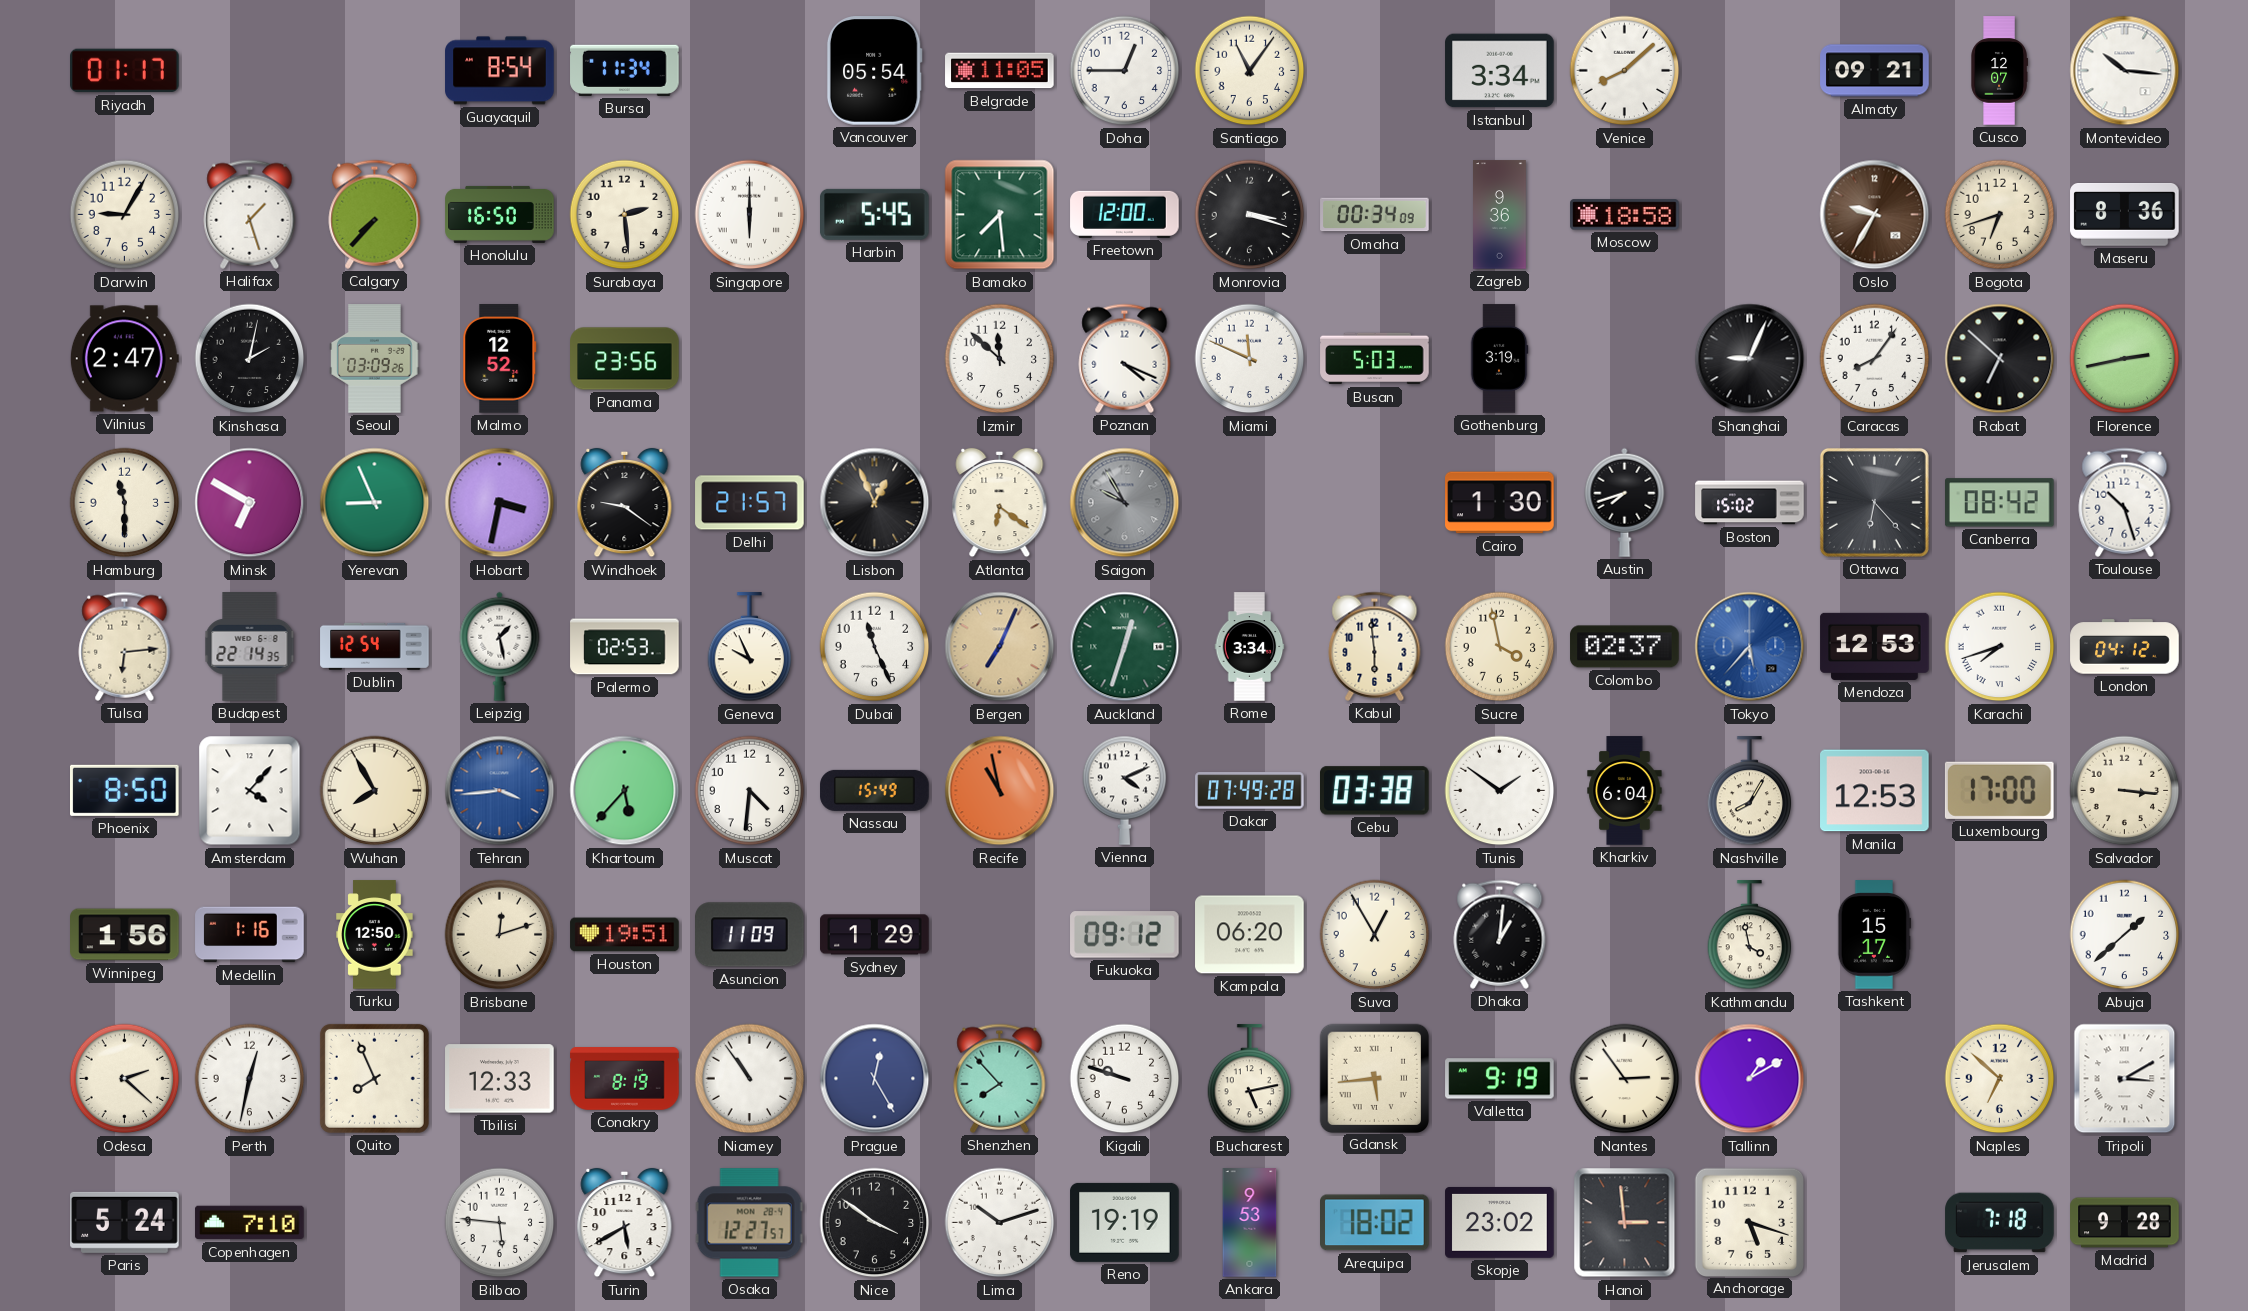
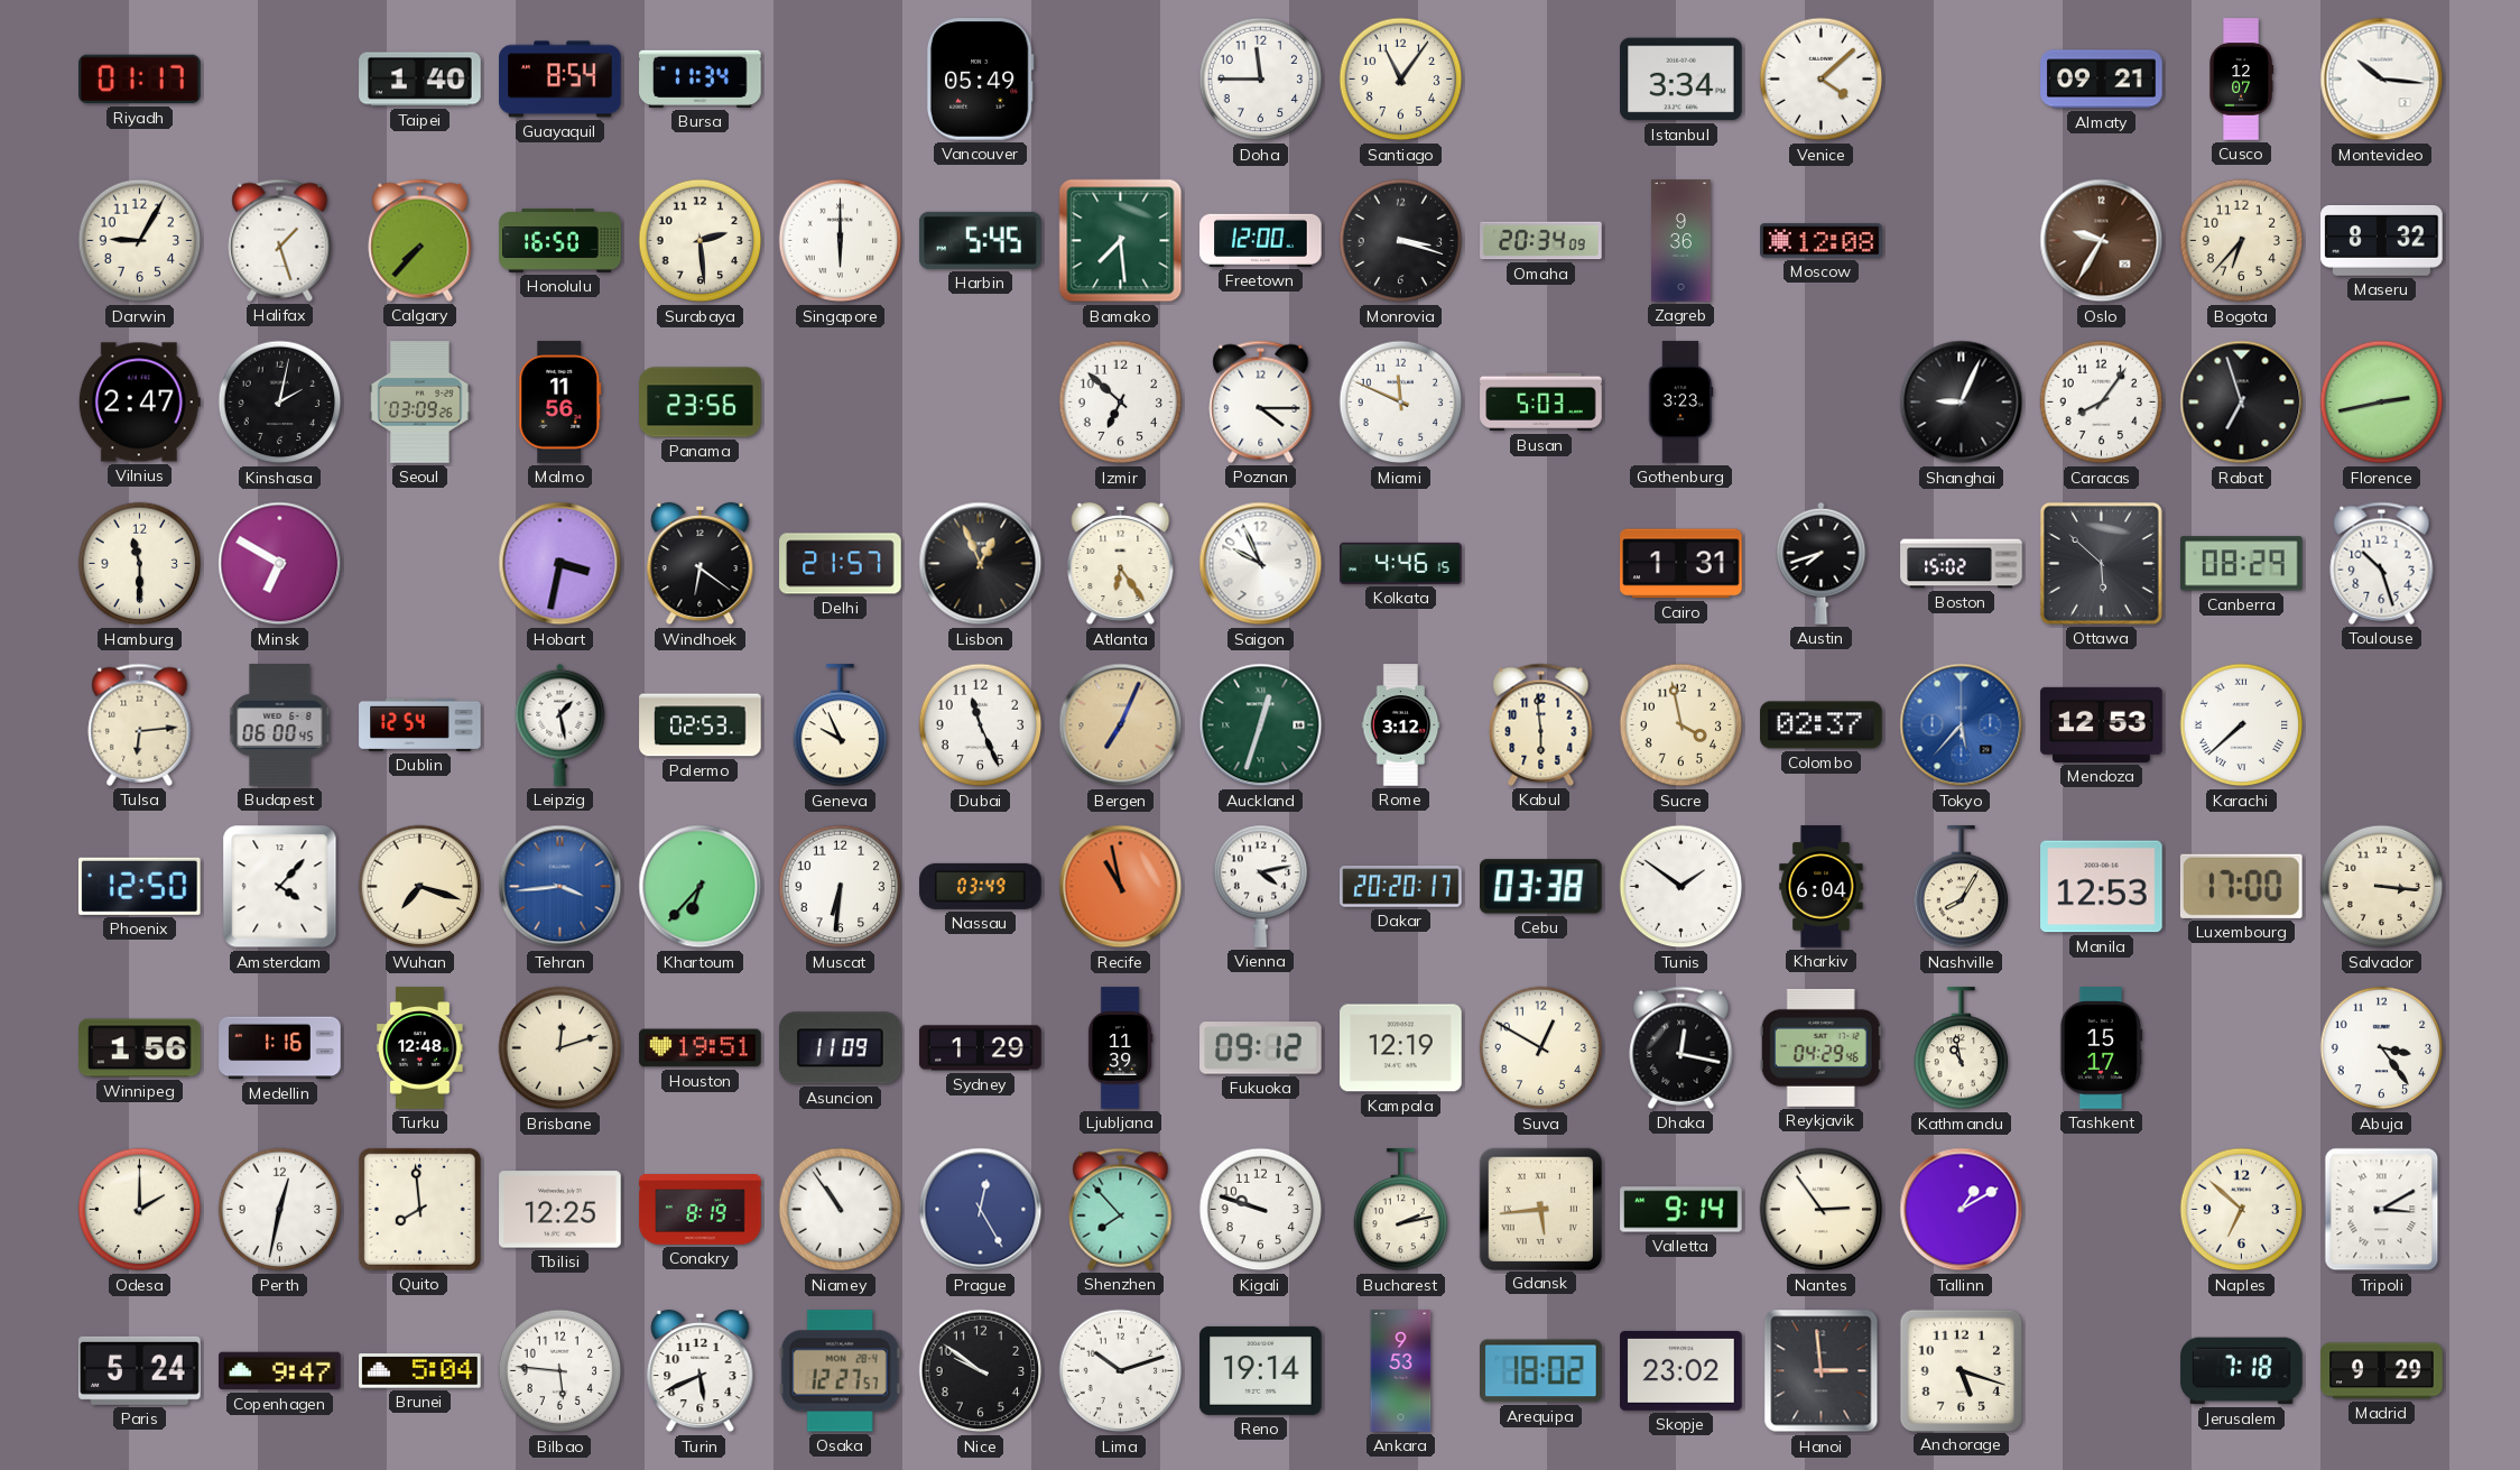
Taipei: none -> 1:40
Vancouver: 05:54 -> 05:49
Belgrade: 11:05 -> none
Doha: 12:45 -> 11:45
Venice: 8:08 -> 4:08
Omaha: 00:34 -> 20:34
Moscow: 18:58 -> 12:08
Bogota: 6:42 -> 6:37
Maseru: 8:36 -> 8:32
Malmo: 12:52 -> 11:56
Izmir: 11:52 -> 6:52
Poznan: 4:19 -> 4:15
Gothenburg: 3:19 -> 3:23
Rabat: 6:52 -> 6:57
Yerevan: 8:56 -> none
Windhoek: 9:21 -> 6:21
Atlanta: 6:21 -> 6:24
Saigon: 9:55 -> 9:56
Saigon dial: grey -> white
Kolkata: none -> 4:46
Cairo: 1:30 -> 1:31
Ottawa: 6:23 -> 5:52
Canberra: 08:42 -> 08:29
Budapest: 22:14 -> 06:00
Rome: 3:34 -> 3:12
Karachi: 7:42 -> 7:38
London: 04:12 -> none
Phoenix: 8:50 -> 12:50
Wuhan: 7:55 -> 7:18
Khartoum: 5:37 -> 6:37
Muscat: 4:31 -> 6:31
Nassau: 15:49 -> 03:49
Vienna: 4:11 -> 4:13
Dakar: 07:49 -> 20:20
Turku: 12:50 -> 12:48
Ljubljana: none -> 11:39
Kampala: 06:20 -> 12:19
Suva: 12:55 -> 12:50
Dhaka: 1:01 -> 12:17
Reykjavik: none -> 04:29
Kathmandu: 3:58 -> 10:58
Abuja: 1:38 -> 3:24
Odesa: 2:22 -> 2:00
Quito: 7:56 -> 7:59
Tbilisi: 12:33 -> 12:25
Bucharest: 5:13 -> 2:13
Valletta: 9:19 -> 9:14
Copenhagen: 7:10 -> 9:47
Brunei: none -> 5:04
Turin: 5:40 -> 5:41
Nice: 3:51 -> 9:51
Reno: 19:19 -> 19:14
Madrid: 9:28 -> 9:29
